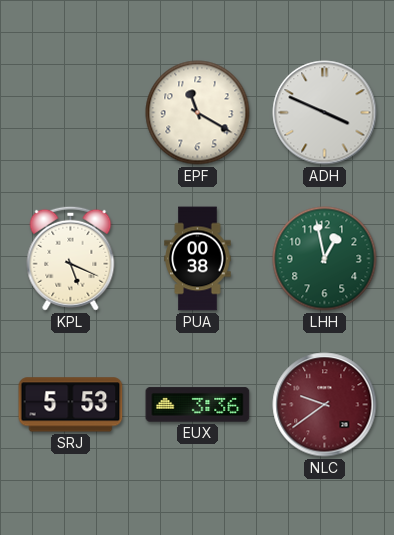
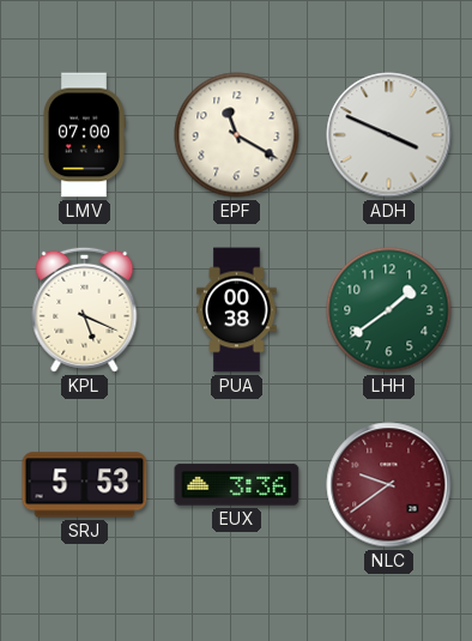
LMV: none -> 07:00
LHH: 12:58 -> 1:39
